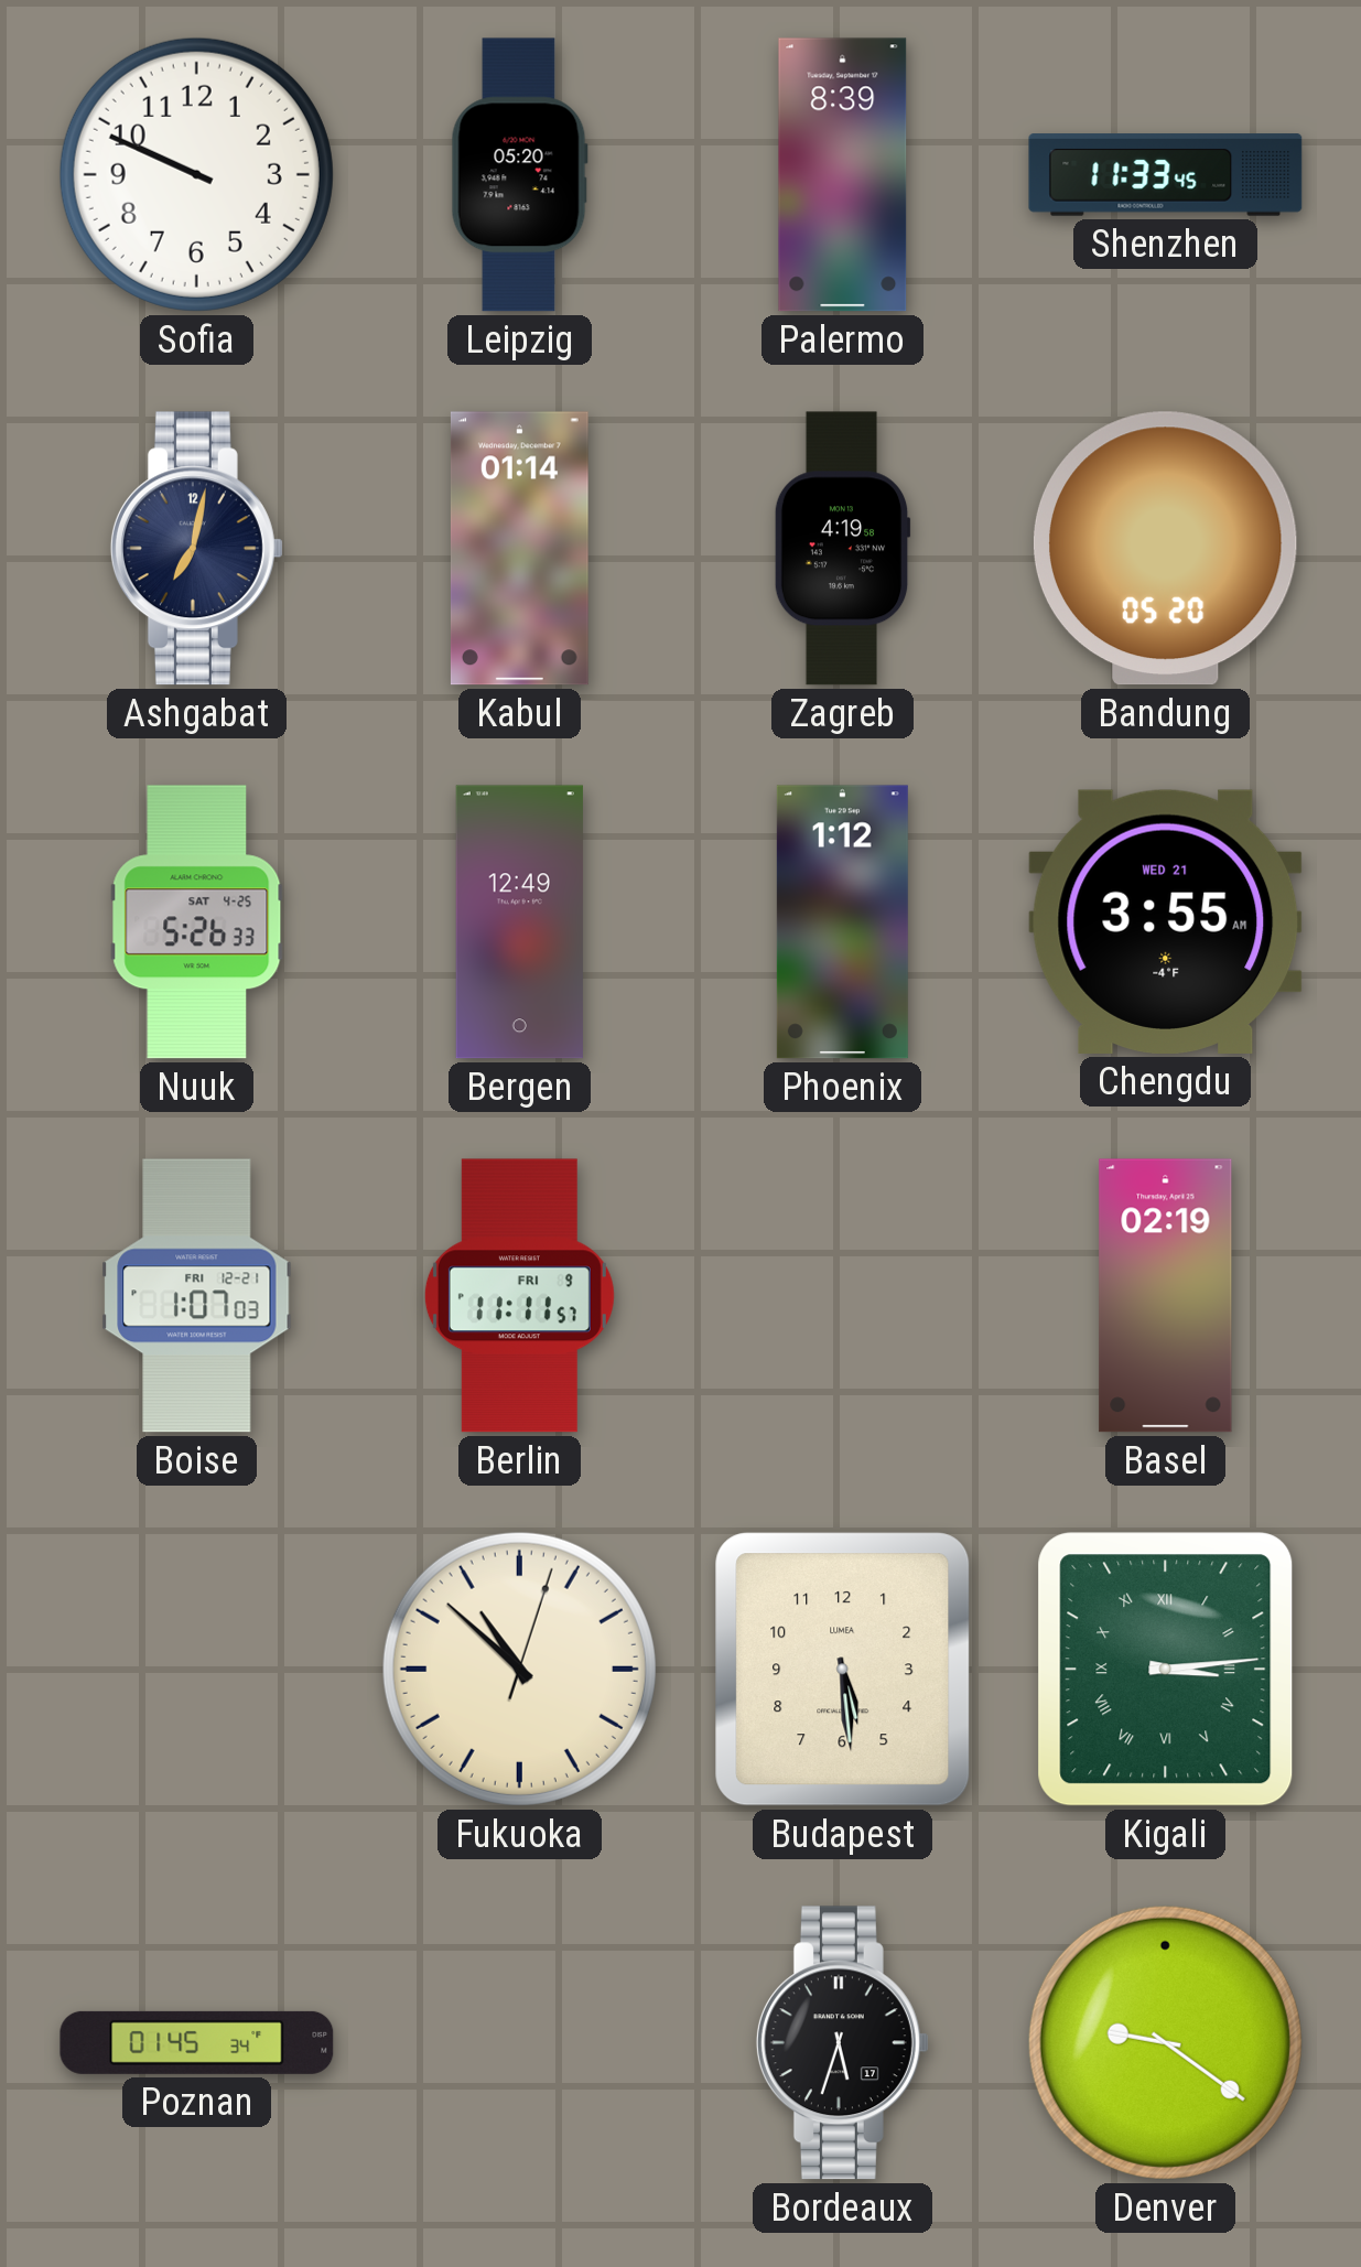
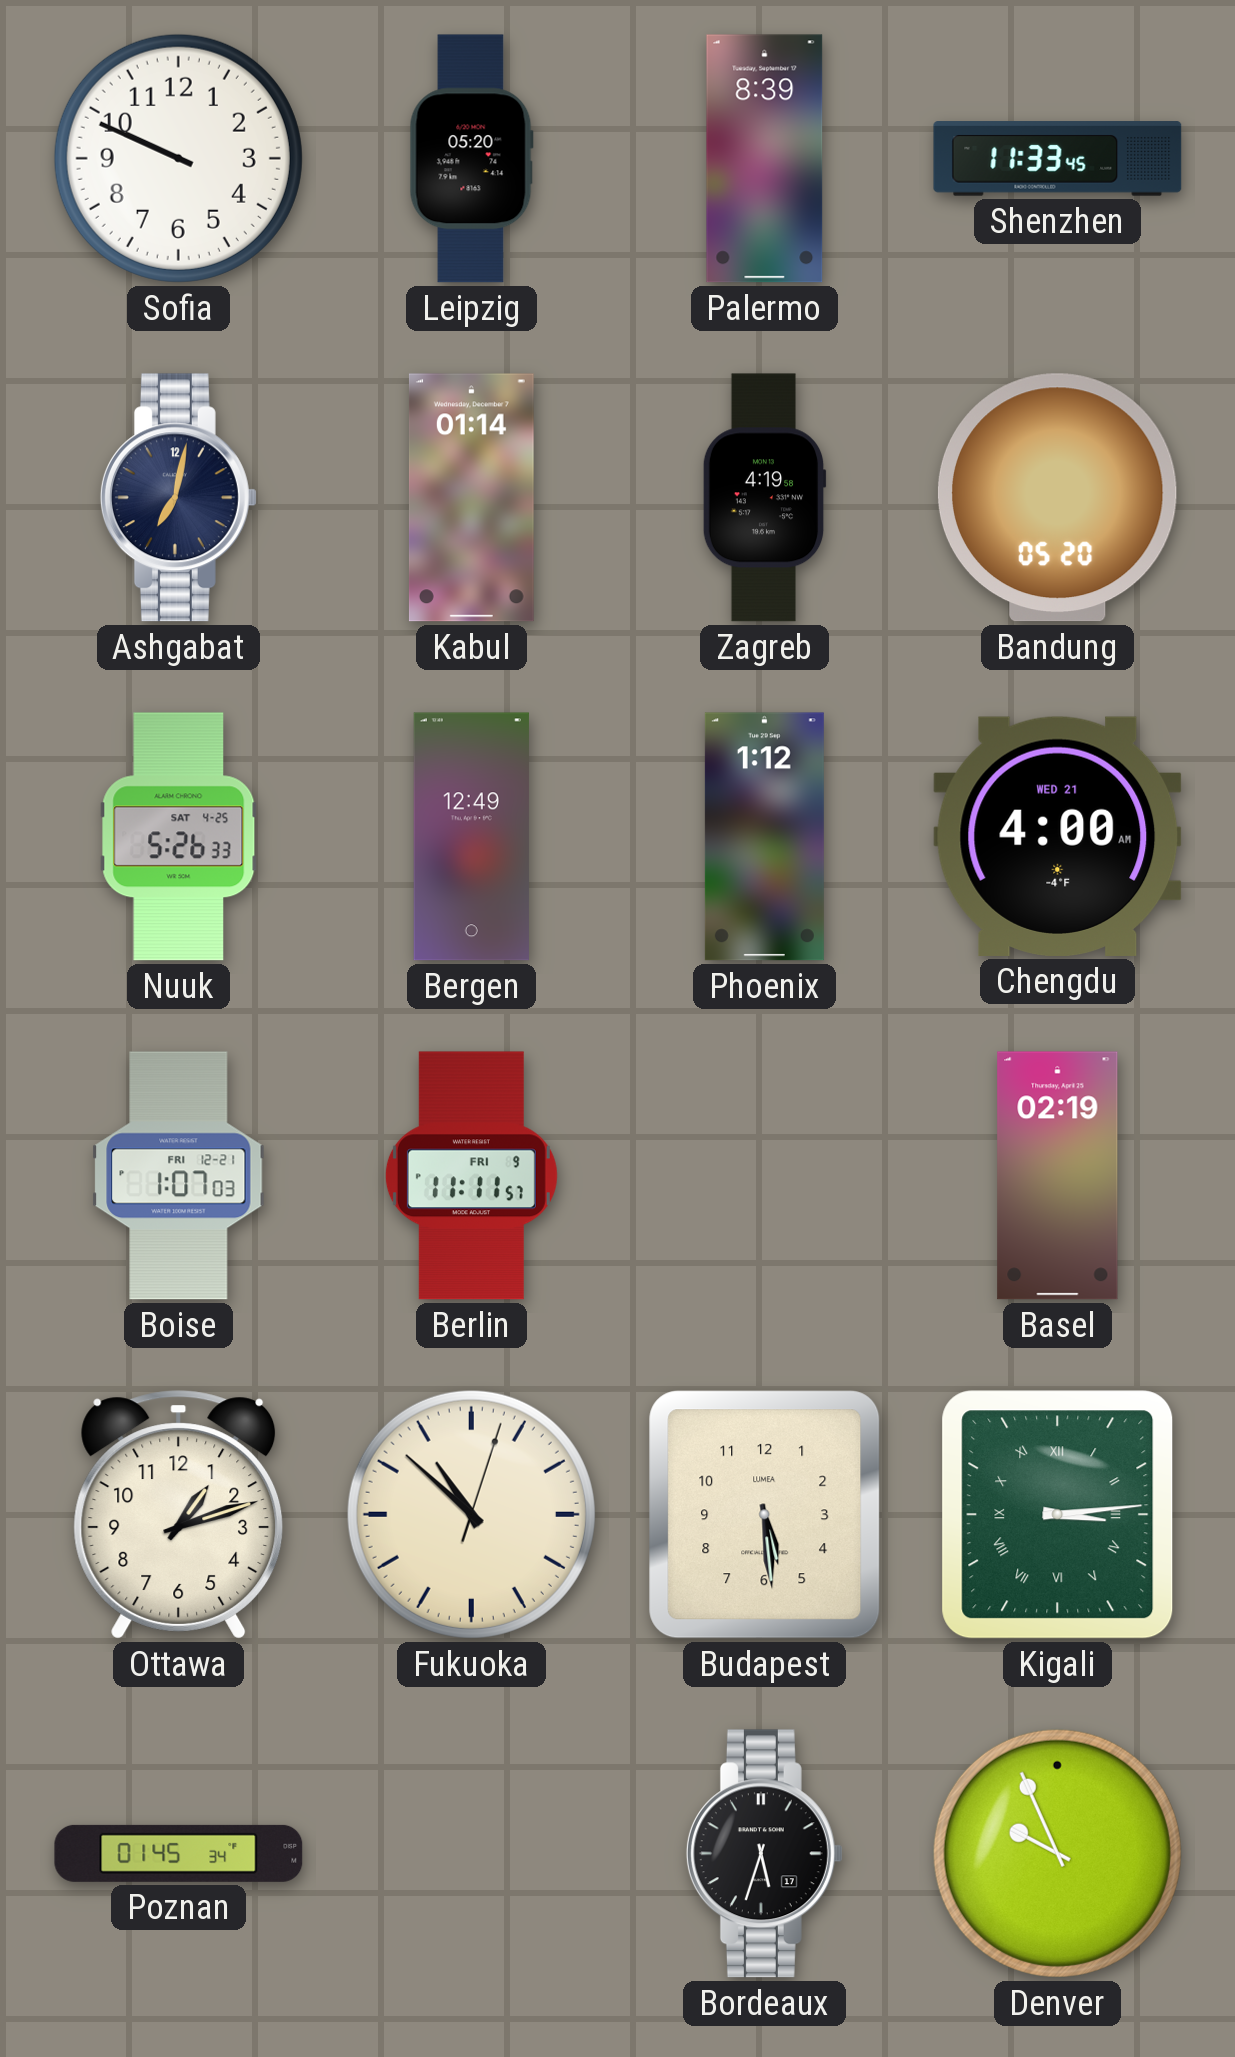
Chengdu: 3:55 -> 4:00
Ottawa: none -> 1:12
Denver: 9:21 -> 9:56
